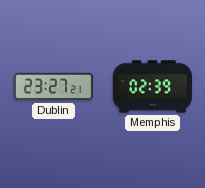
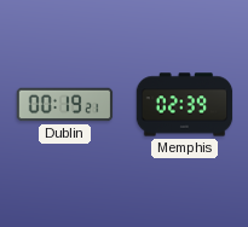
Dublin: 23:27 -> 00:19
